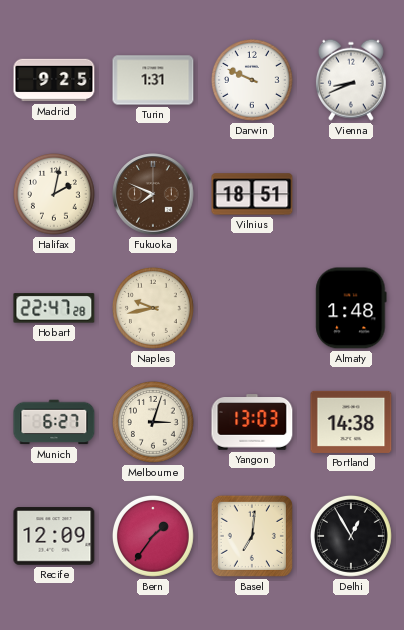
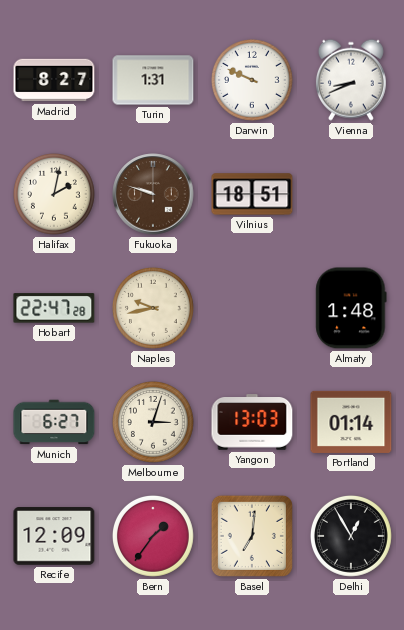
Madrid: 9:25 -> 8:27
Fukuoka: 7:49 -> 9:48
Portland: 14:38 -> 01:14
